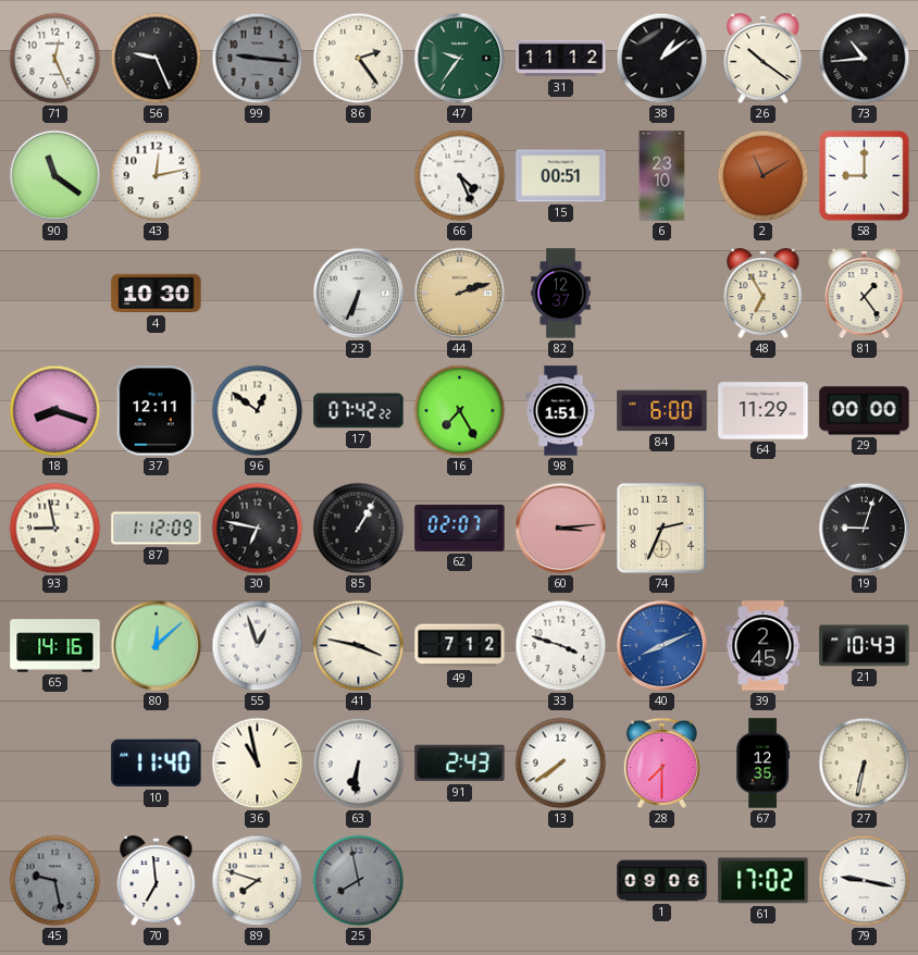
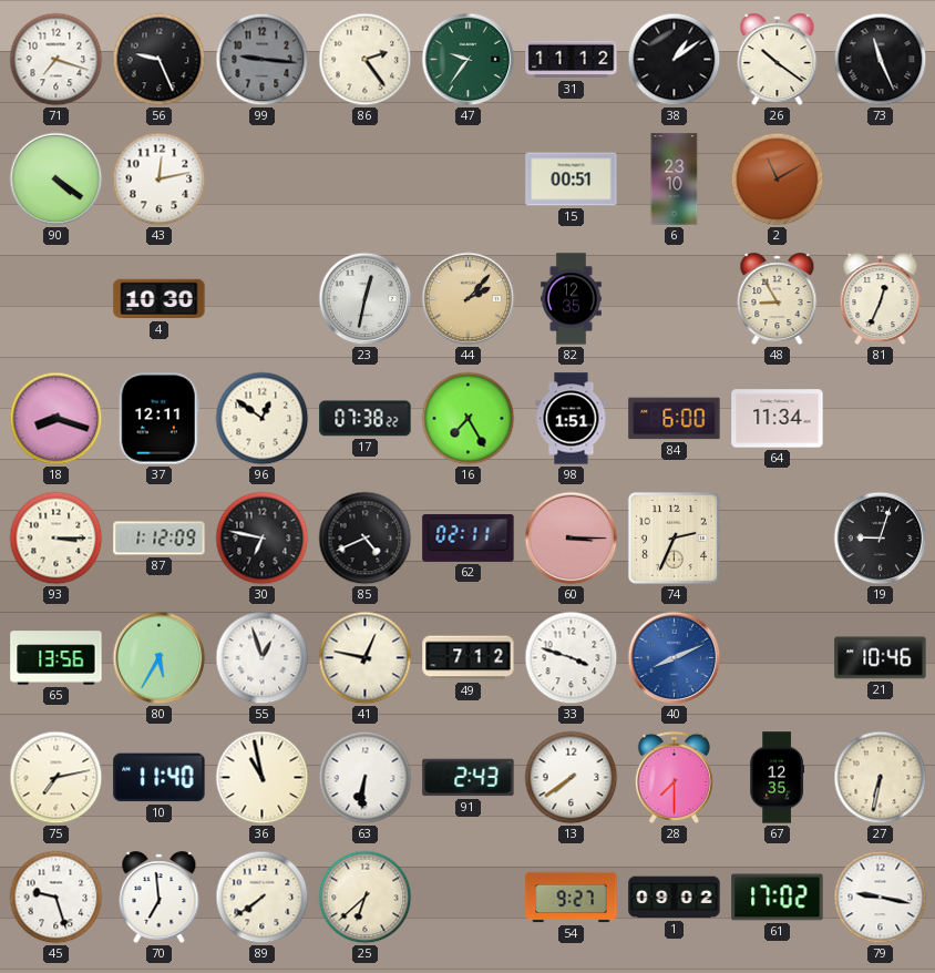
71: 12:26 -> 7:18
73: 10:44 -> 11:26
90: 11:21 -> 4:21
66: 4:26 -> none
58: 9:00 -> none
23: 6:34 -> 12:32
44: 2:12 -> 2:07
82: 12:37 -> 12:35
48: 6:55 -> 8:55
81: 1:24 -> 12:34
17: 07:42 -> 07:38
64: 11:29 -> 11:34
29: 00:00 -> none
93: 8:58 -> 3:15
85: 1:05 -> 4:41
62: 02:07 -> 02:11
60: 3:14 -> 3:15
65: 14:16 -> 13:56
80: 12:08 -> 5:35
41: 3:47 -> 12:47
39: 2:45 -> none
21: 10:43 -> 10:46
75: none -> 7:13
45: 9:28 -> 9:27
45 dial: grey -> white
89: 7:48 -> 7:39
25: 7:58 -> 6:38
25 dial: grey -> cream
54: none -> 9:27
1: 09:06 -> 09:02
